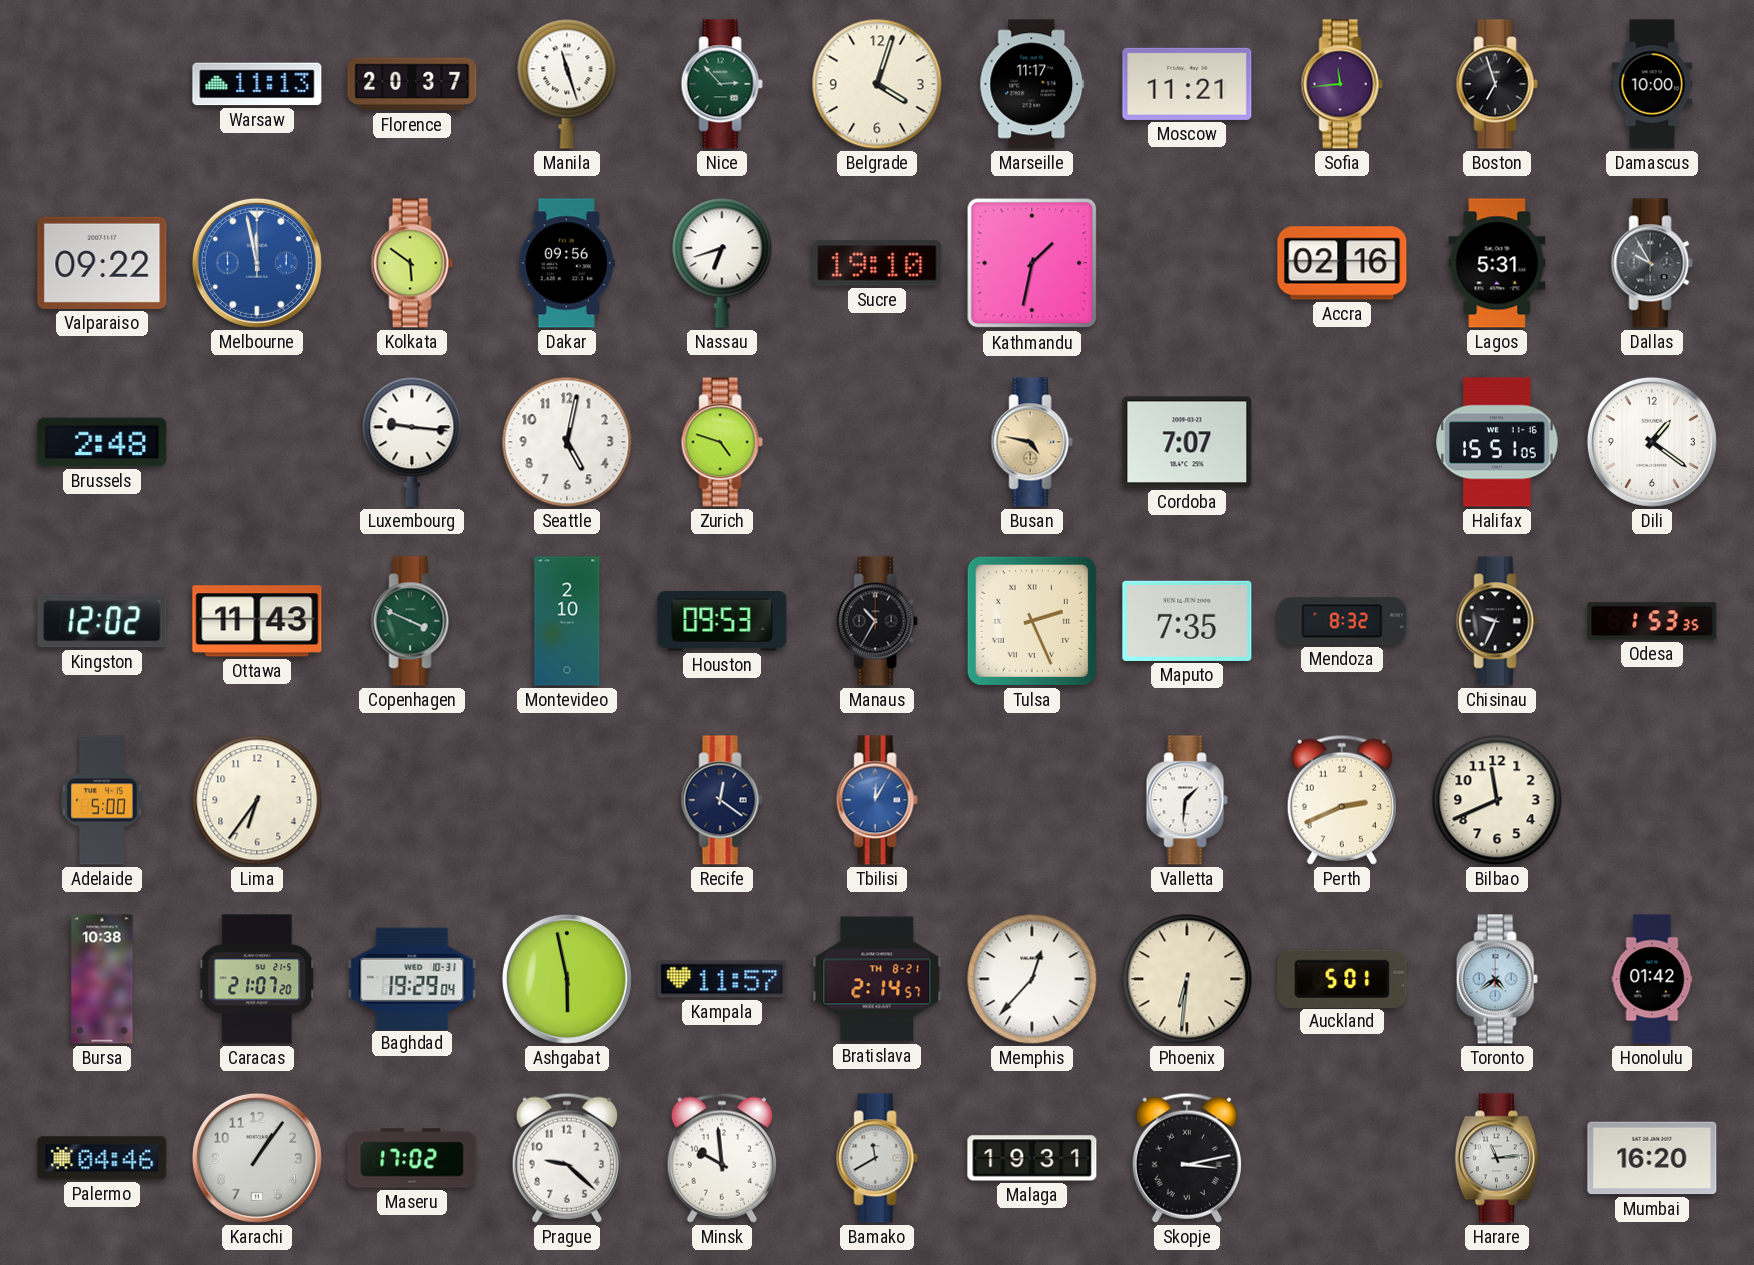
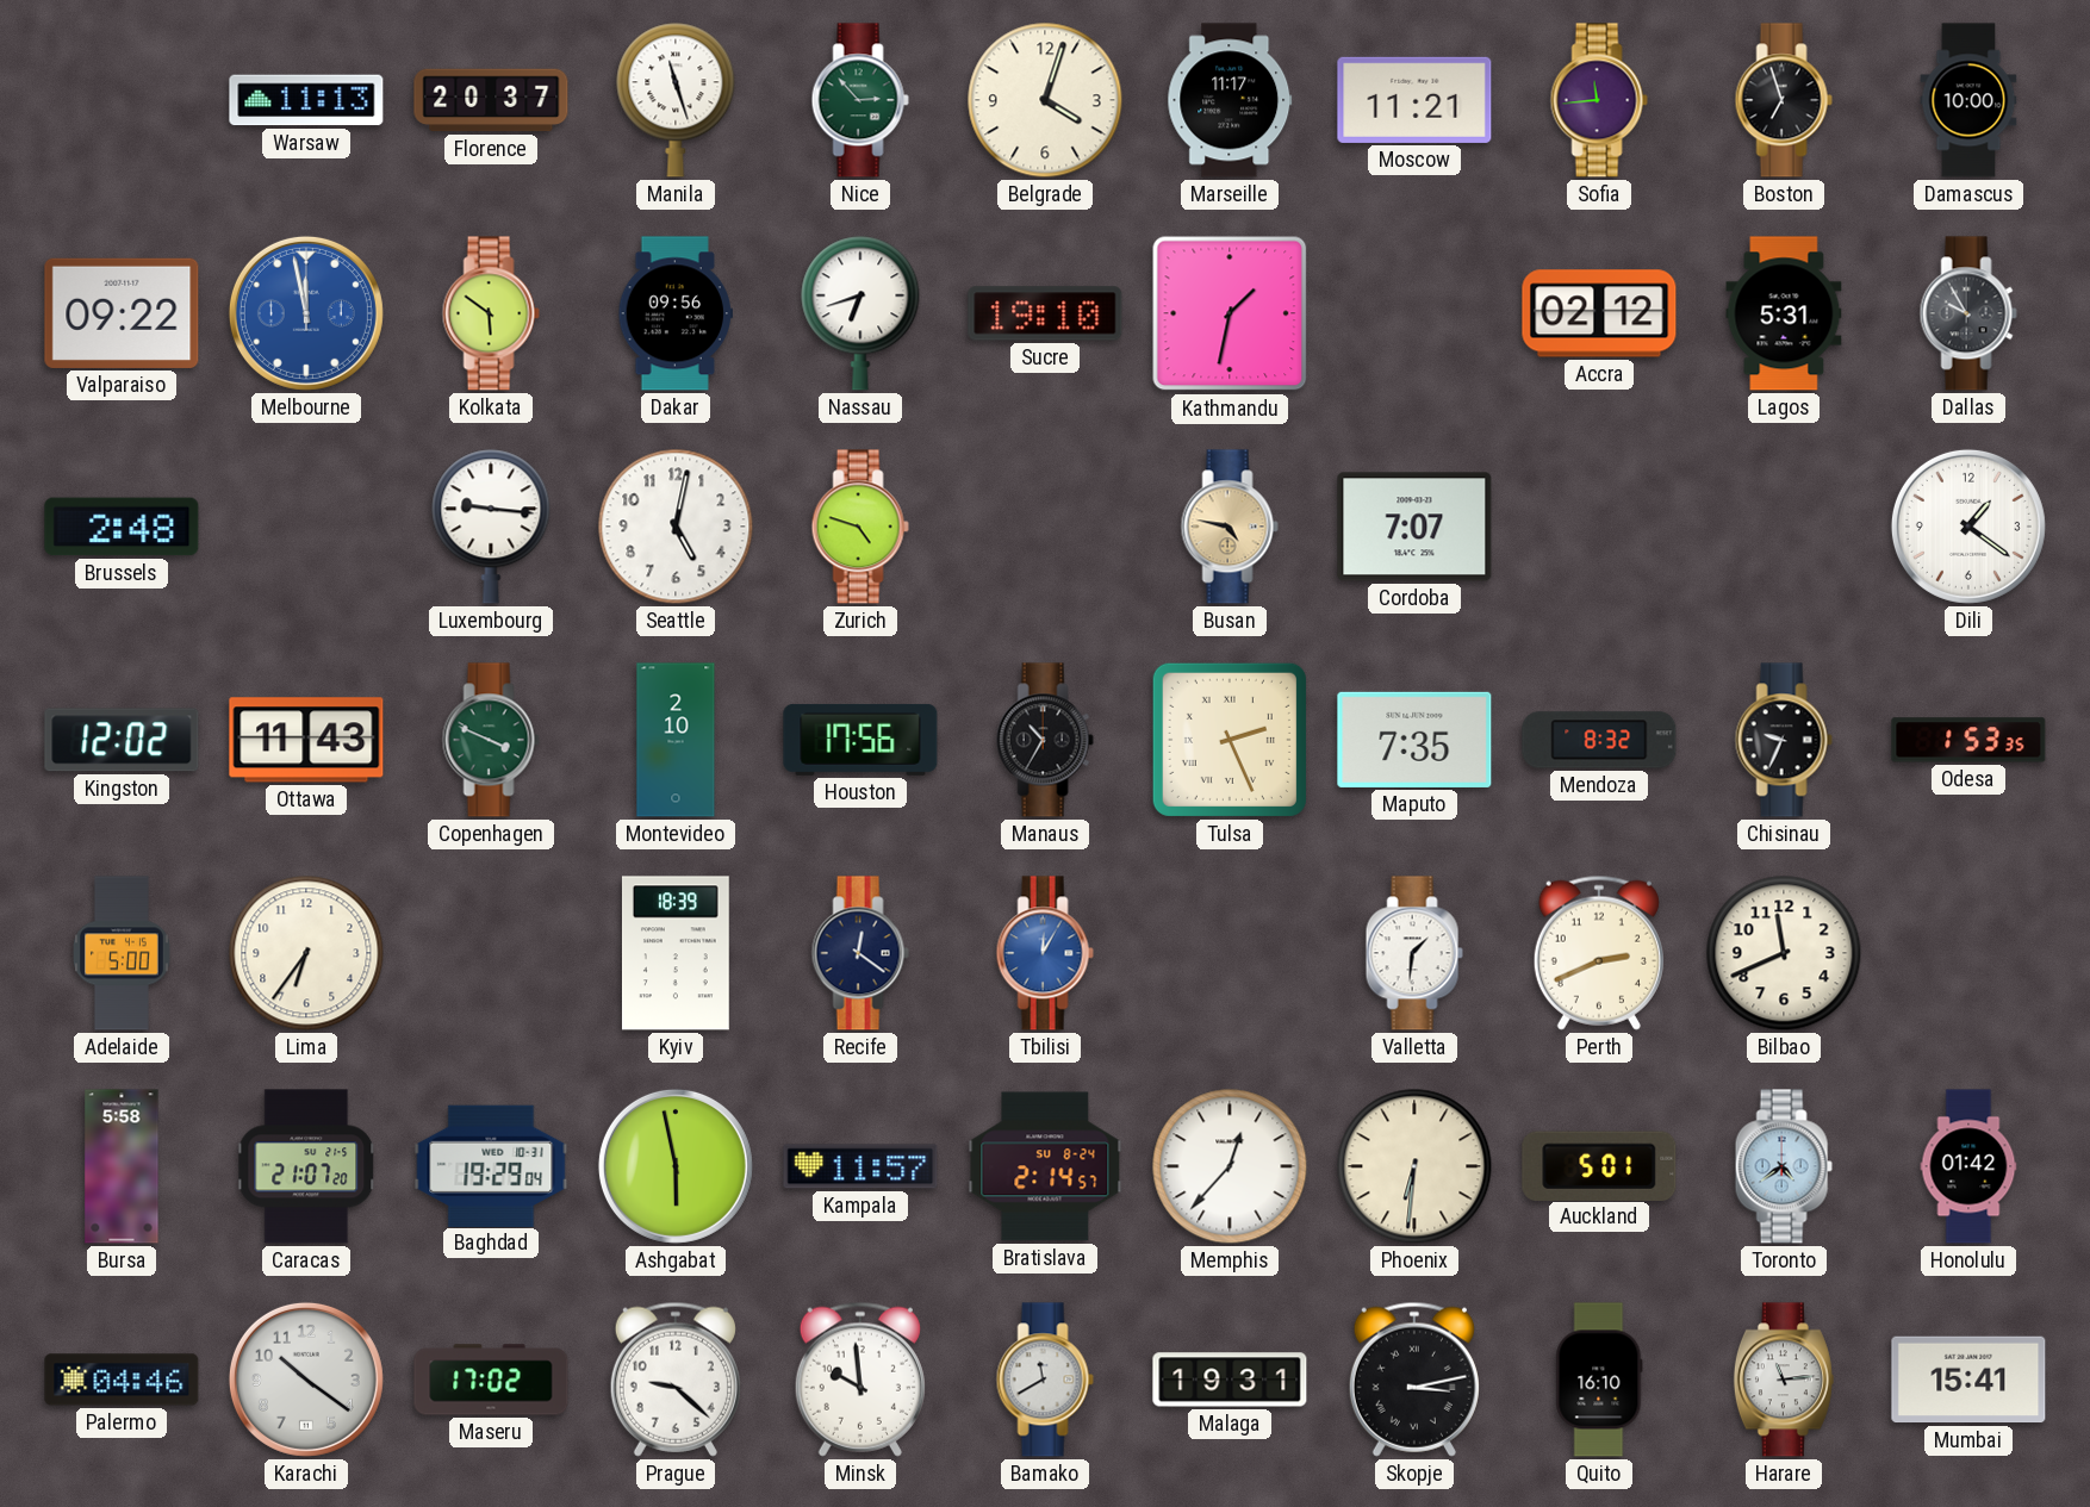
Accra: 02:16 -> 02:12
Halifax: 15:51 -> none
Houston: 09:53 -> 17:56
Kyiv: none -> 18:39
Bursa: 10:38 -> 5:58
Bratislava date: TH 8-21 -> SU 8-24
Karachi: 1:06 -> 10:21
Quito: none -> 16:10
Mumbai: 16:20 -> 15:41
